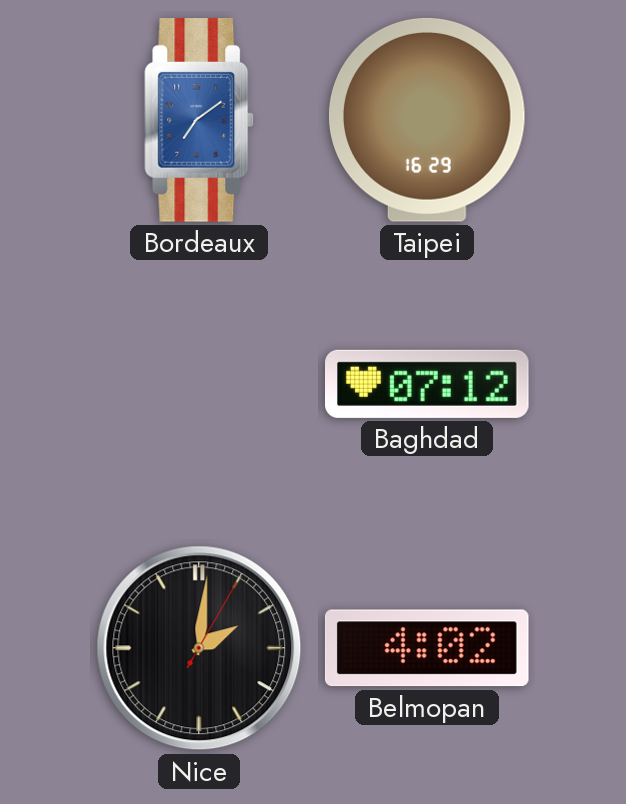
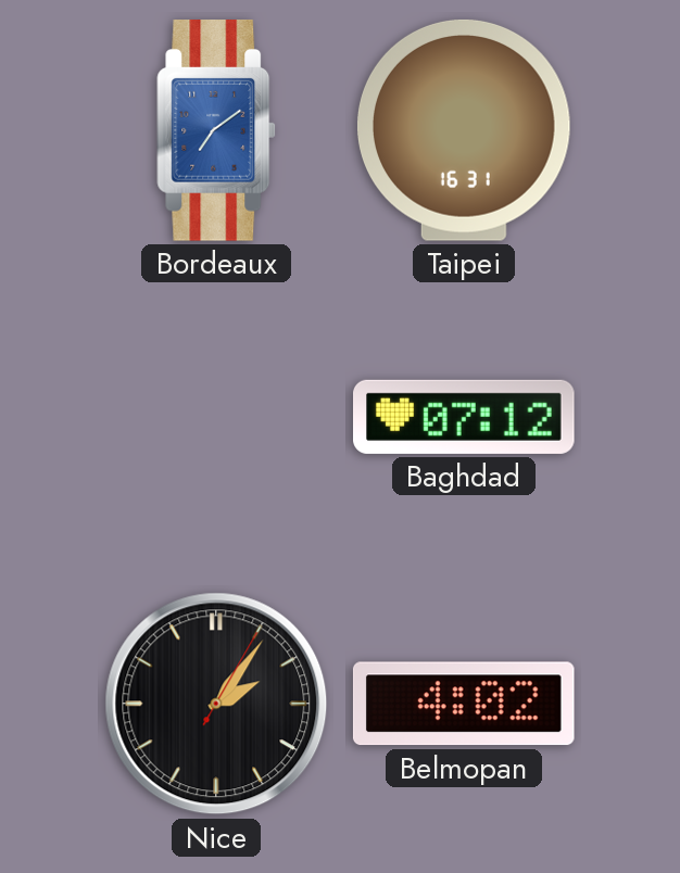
Taipei: 16:29 -> 16:31
Nice: 2:01 -> 2:06
